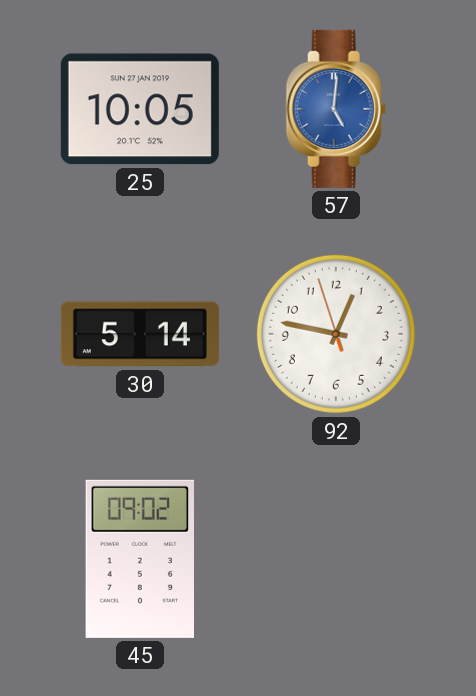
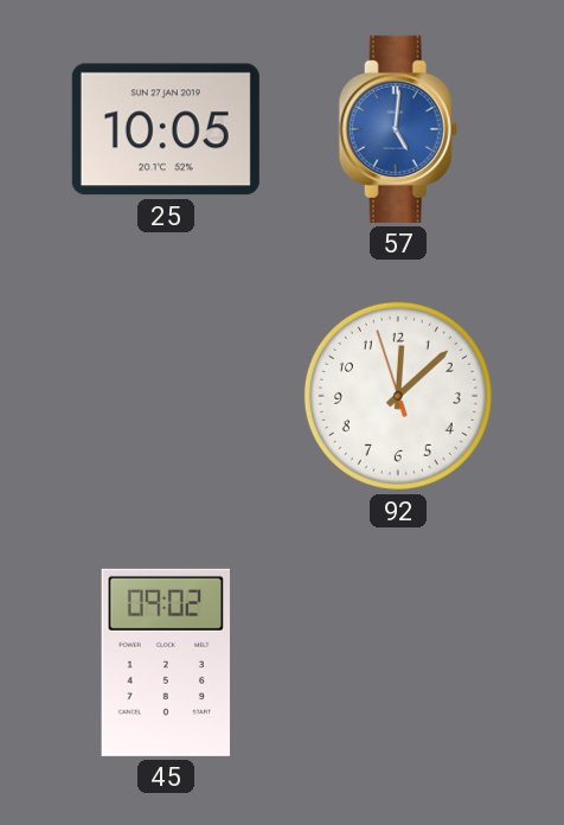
30: 5:14 -> none
92: 12:46 -> 12:07
